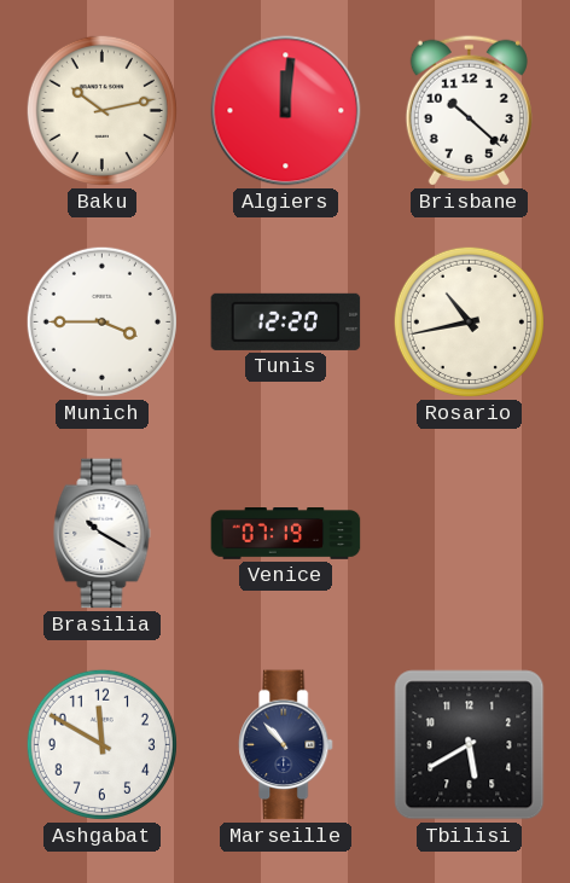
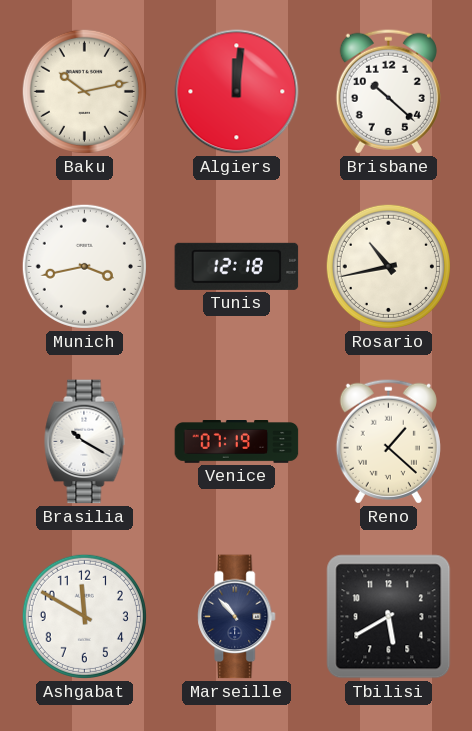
Munich: 3:45 -> 3:43
Tunis: 12:20 -> 12:18
Reno: none -> 1:22
